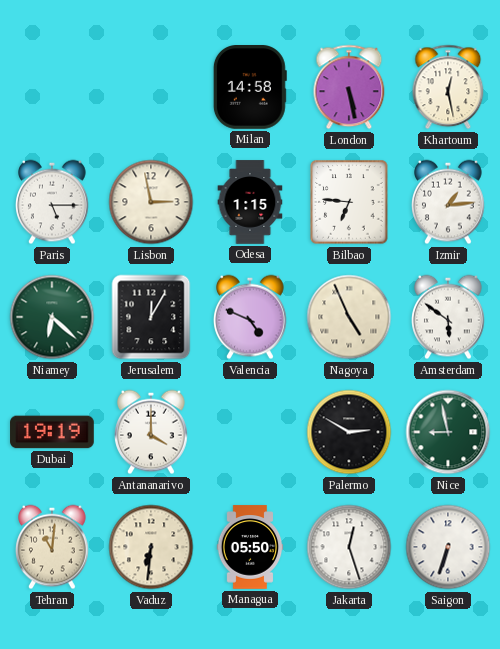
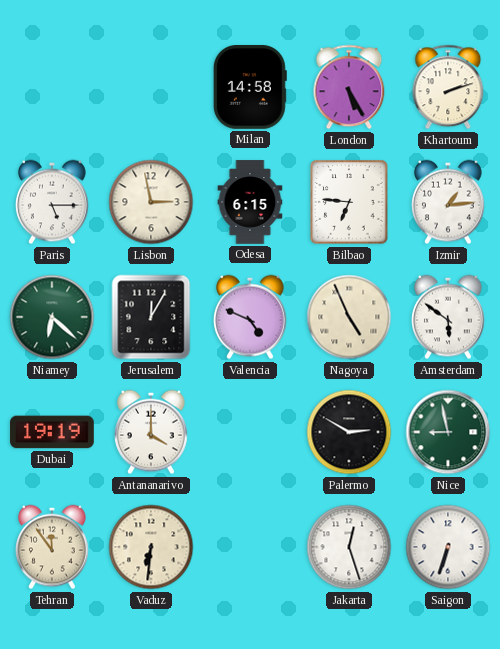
London: 5:28 -> 5:25
Khartoum: 12:28 -> 2:12
Odesa: 1:15 -> 6:15
Tehran: 11:01 -> 11:54
Managua: 05:50 -> none
